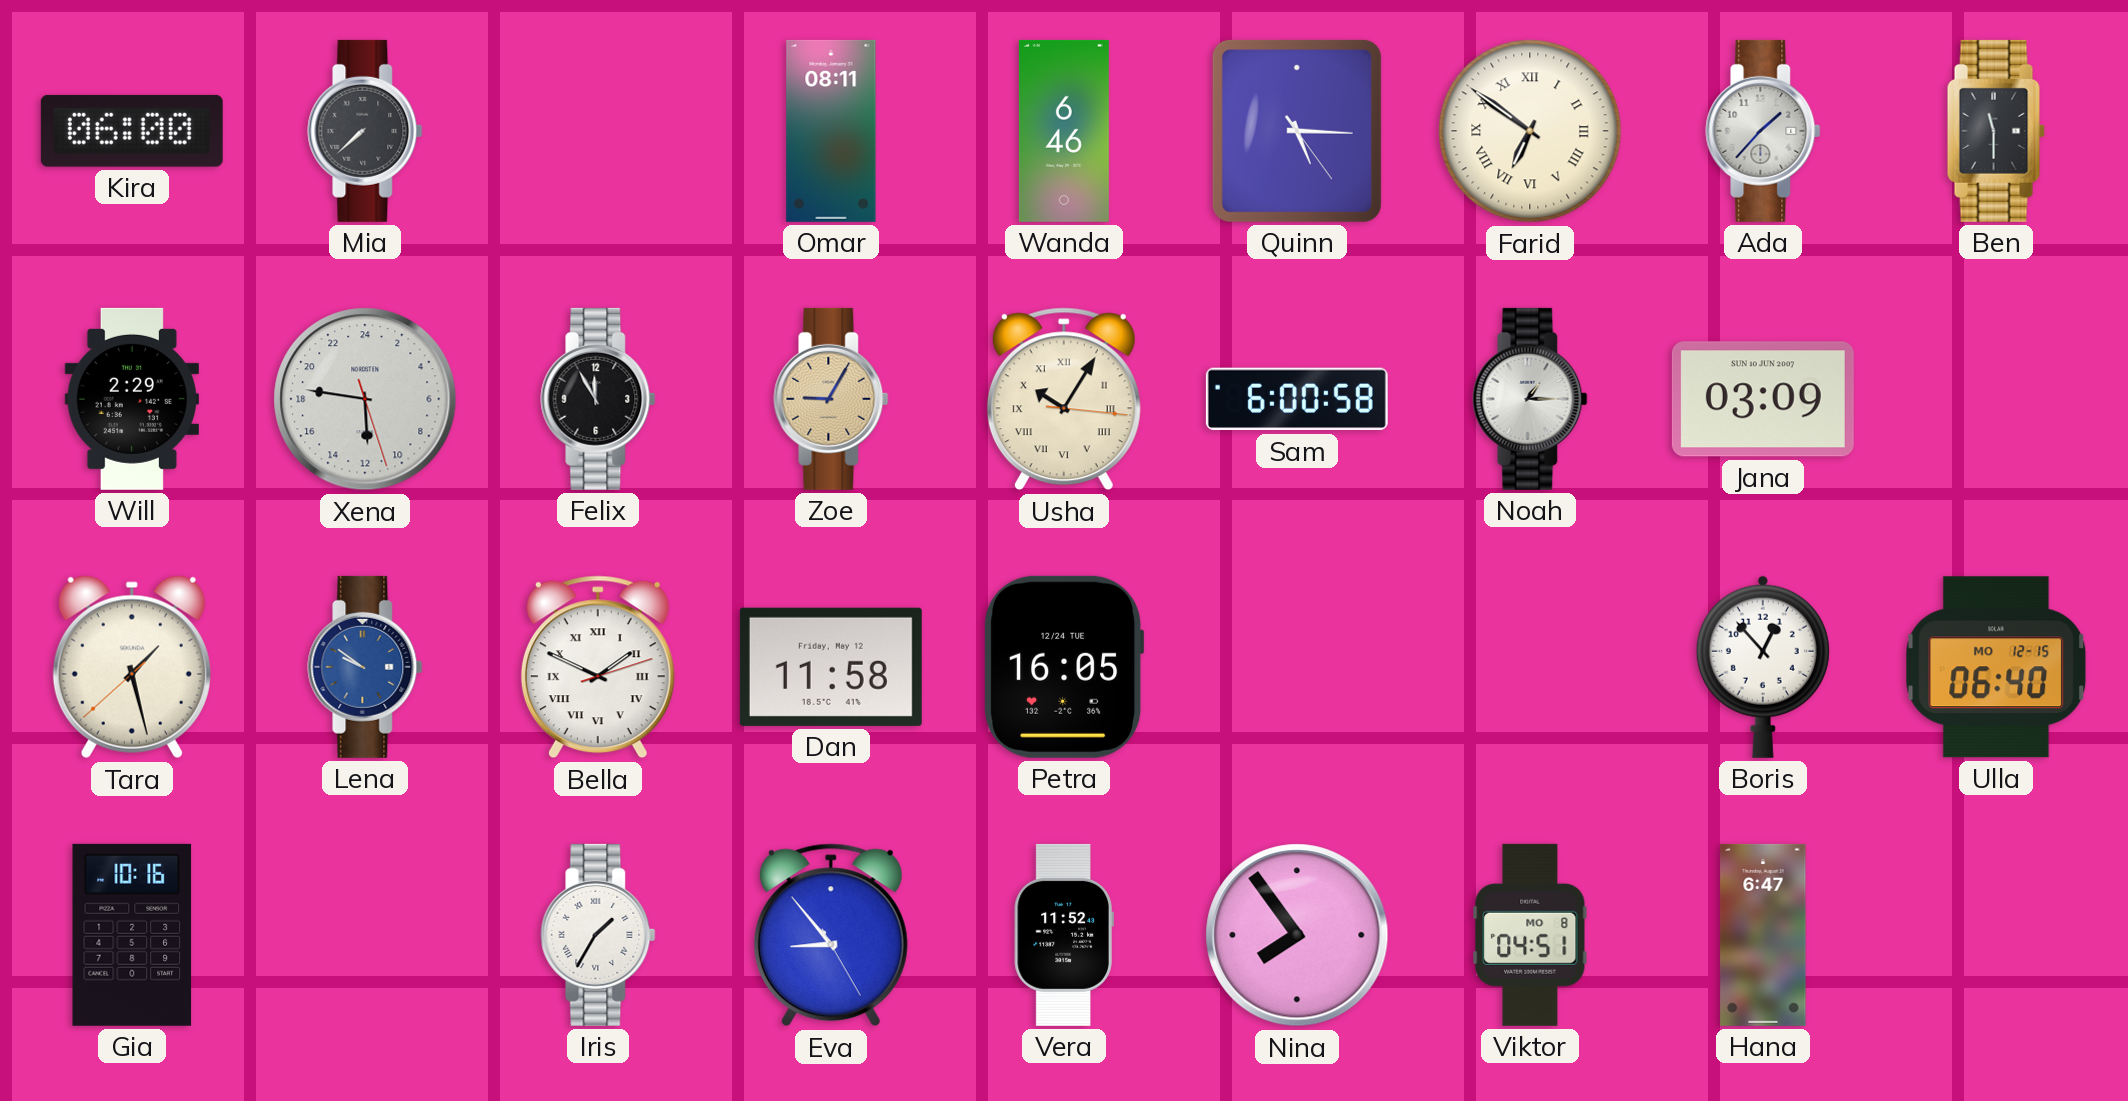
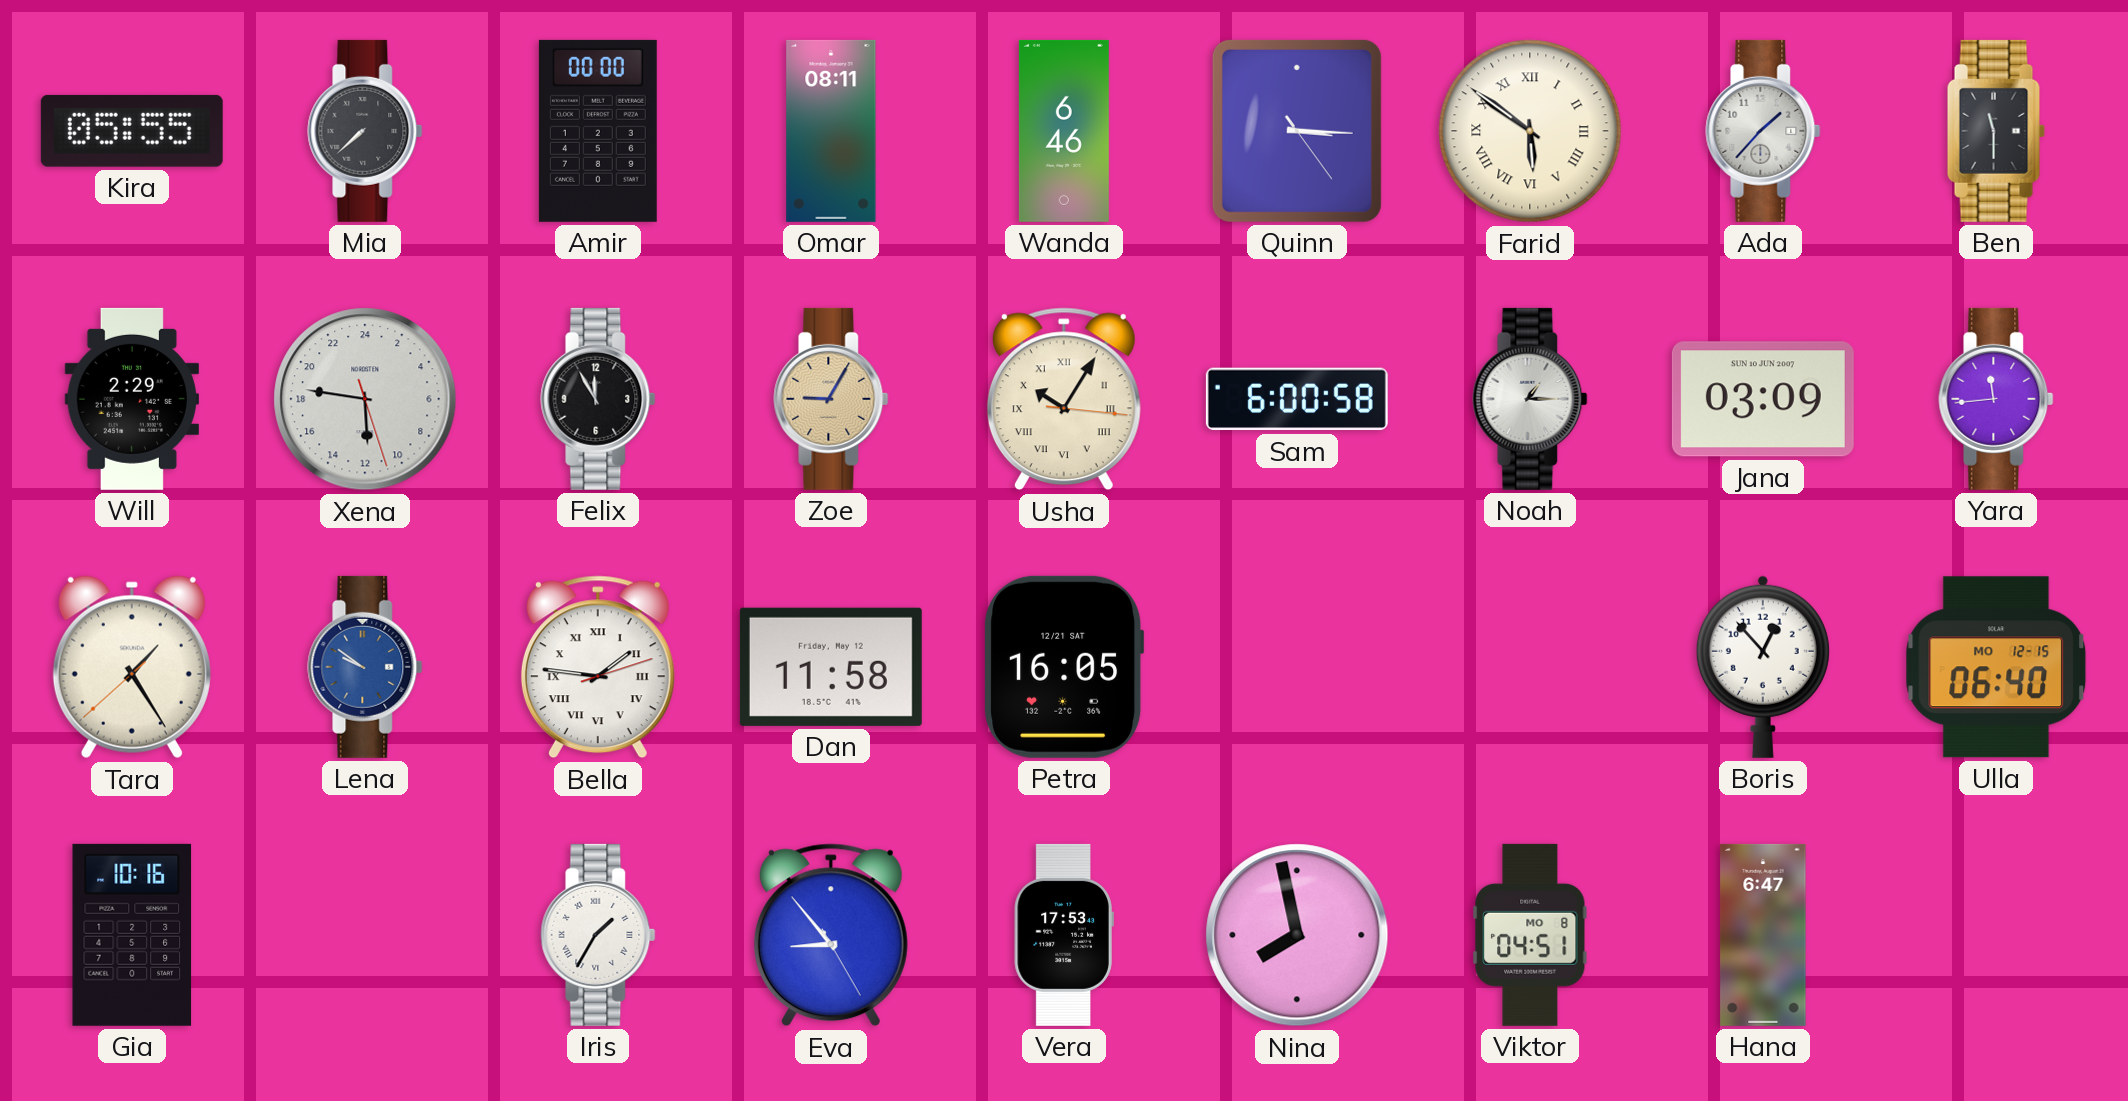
Kira: 06:00 -> 05:55
Amir: none -> 00:00
Quinn: 5:15 -> 3:15
Farid: 6:51 -> 5:51
Yara: none -> 11:44
Tara: 1:27 -> 1:24
Bella: 1:49 -> 1:46
Petra date: 12/24 TUE -> 12/21 SAT
Vera: 11:52 -> 17:53
Nina: 7:54 -> 7:58
